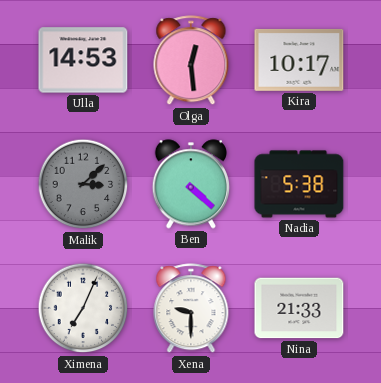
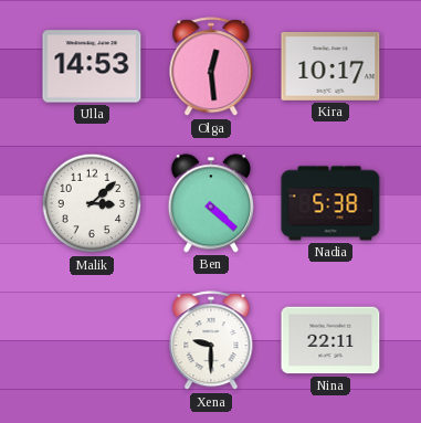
Malik dial: grey -> white
Ximena: 7:04 -> none
Nina: 21:33 -> 22:11
